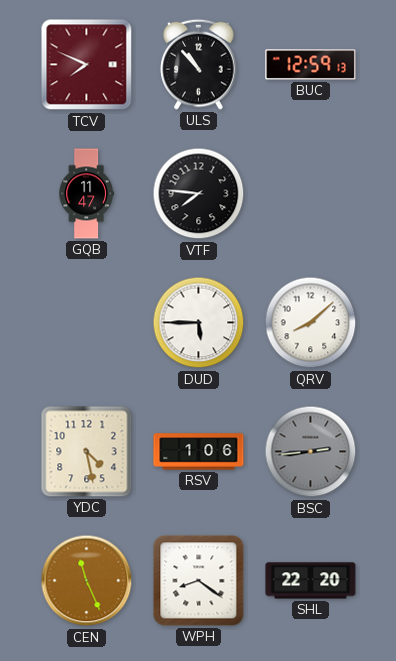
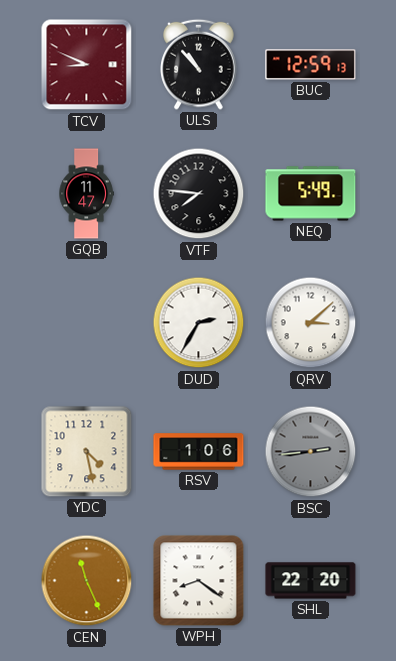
TCV: 7:49 -> 8:49
NEQ: none -> 5:49
DUD: 5:45 -> 2:35
QRV: 8:08 -> 3:08
